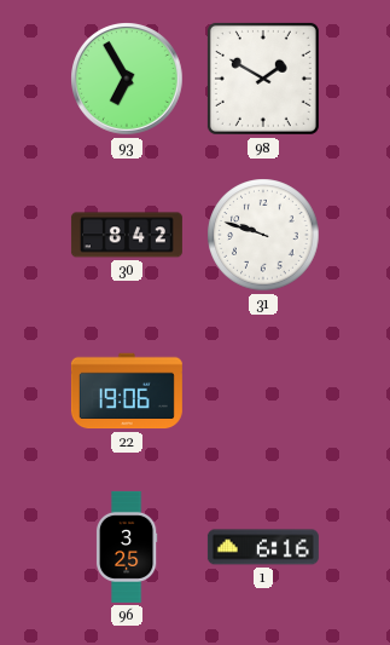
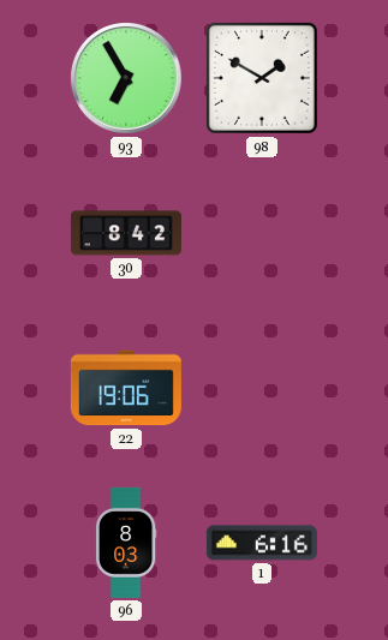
31: 9:48 -> none
96: 3:25 -> 8:03
